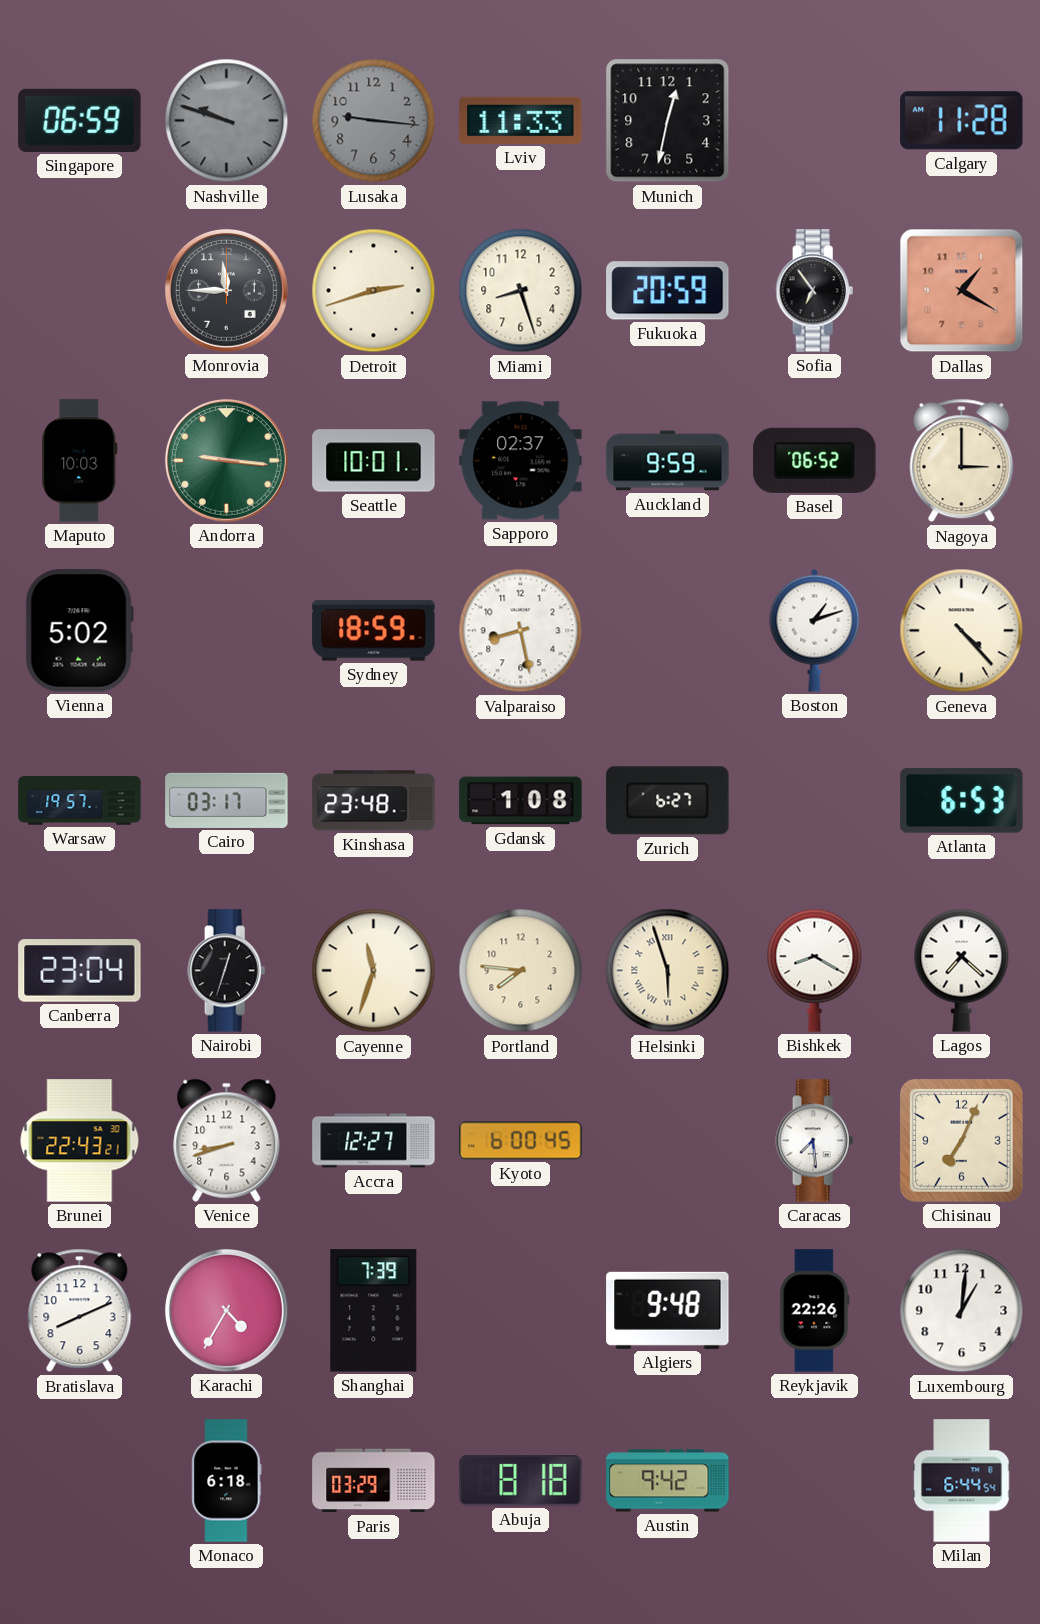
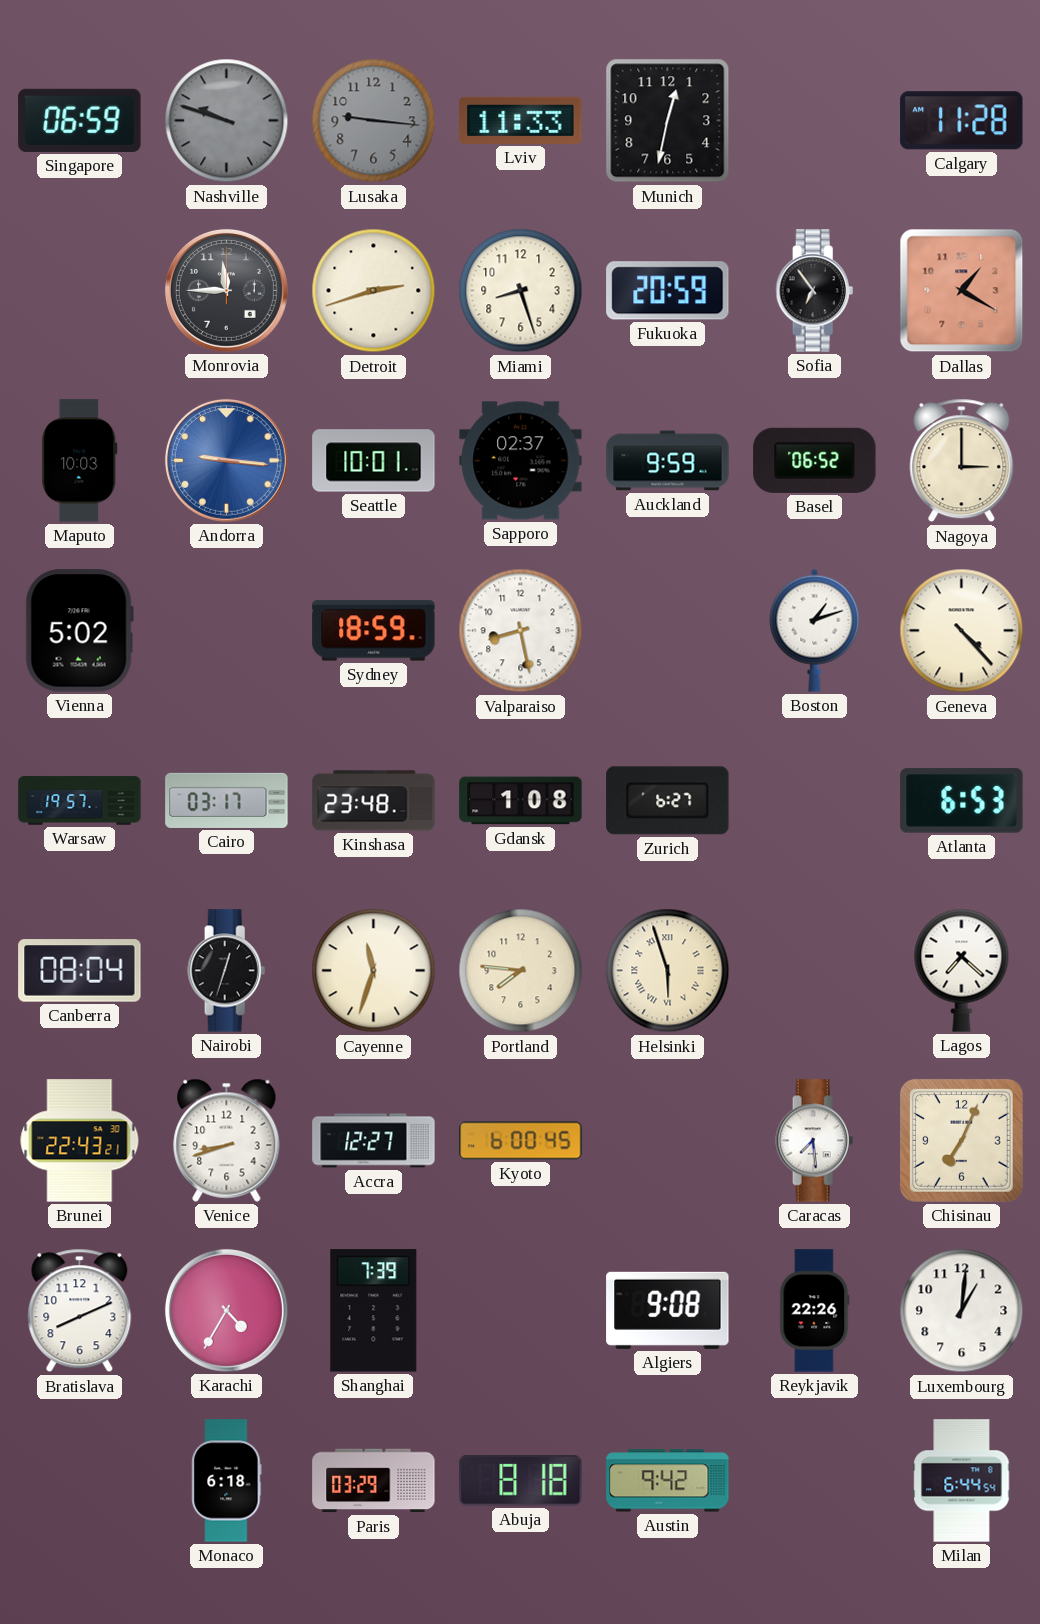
Andorra dial: green -> blue
Canberra: 23:04 -> 08:04
Bishkek: 8:20 -> none
Algiers: 9:48 -> 9:08
